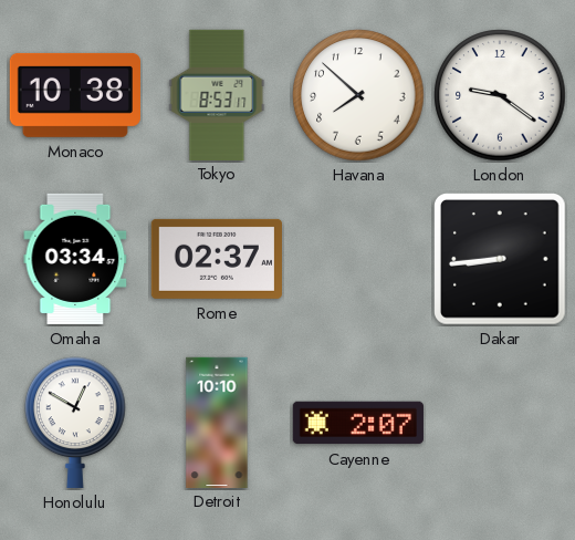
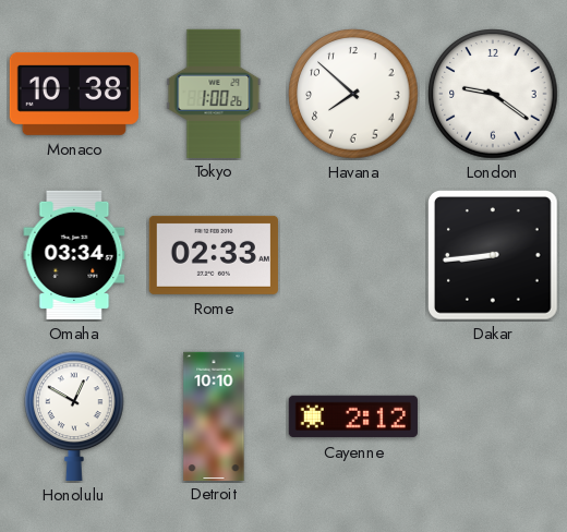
Tokyo: 8:53 -> 1:00
Rome: 02:37 -> 02:33
Cayenne: 2:07 -> 2:12
